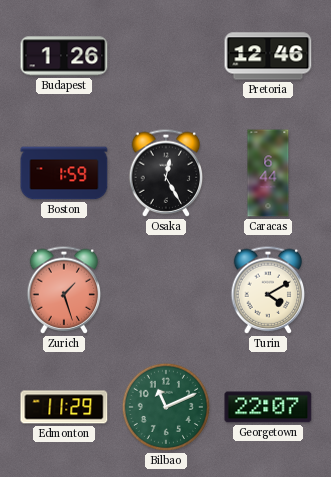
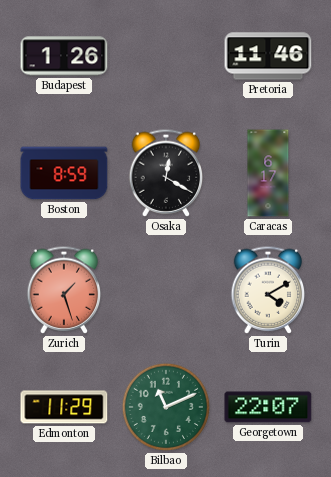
Pretoria: 12:46 -> 11:46
Boston: 1:59 -> 8:59
Osaka: 12:25 -> 12:20
Caracas: 6:44 -> 6:17
